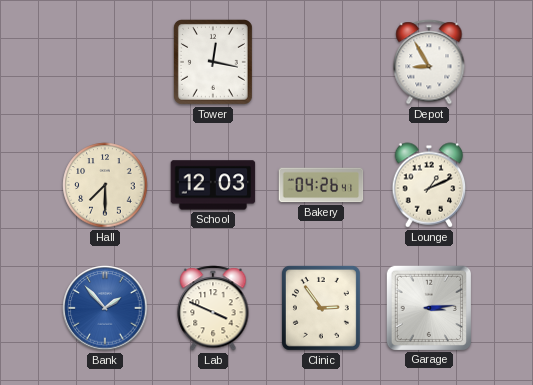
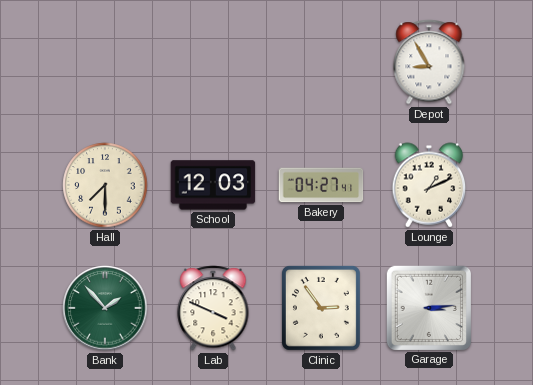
Tower: 12:17 -> none
Bakery: 04:26 -> 04:27
Bank dial: blue -> green
